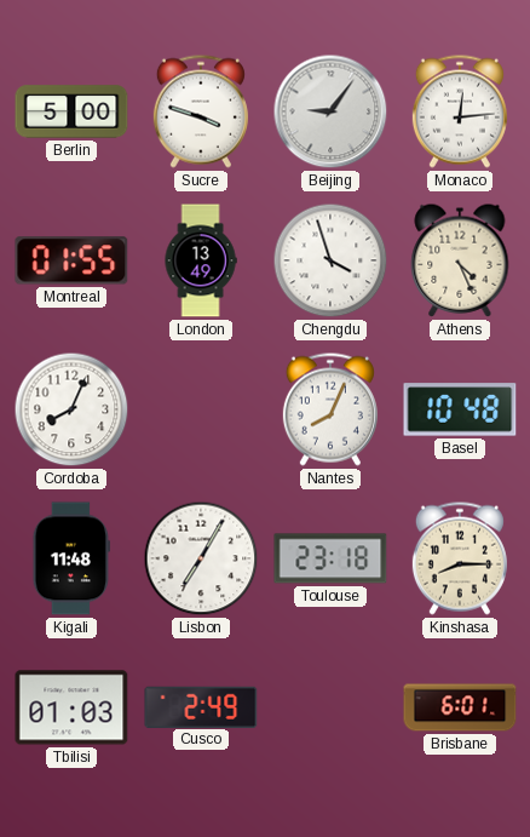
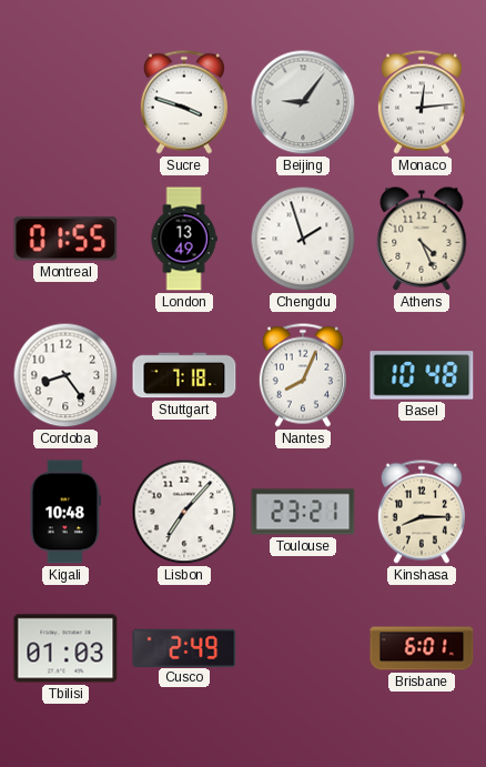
Berlin: 5:00 -> none
Chengdu: 3:57 -> 1:57
Cordoba: 8:04 -> 8:24
Stuttgart: none -> 7:18
Kigali: 11:48 -> 10:48
Lisbon: 7:05 -> 7:07
Toulouse: 23:18 -> 23:21
